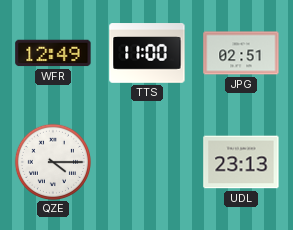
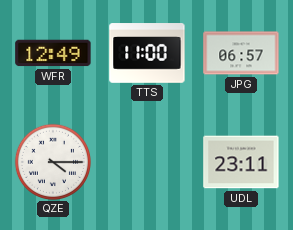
JPG: 02:51 -> 06:57
UDL: 23:13 -> 23:11
